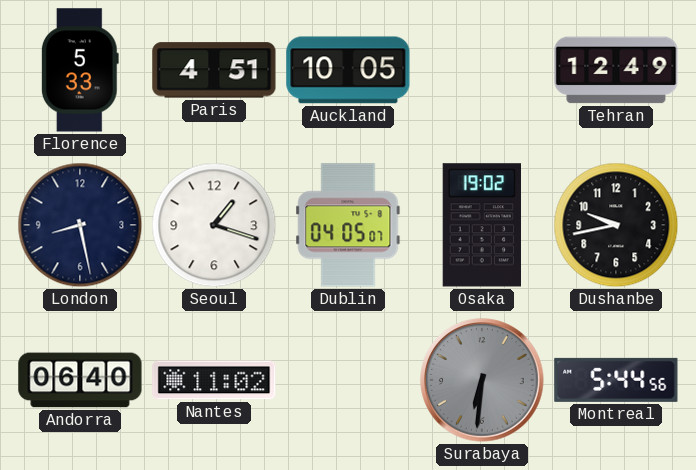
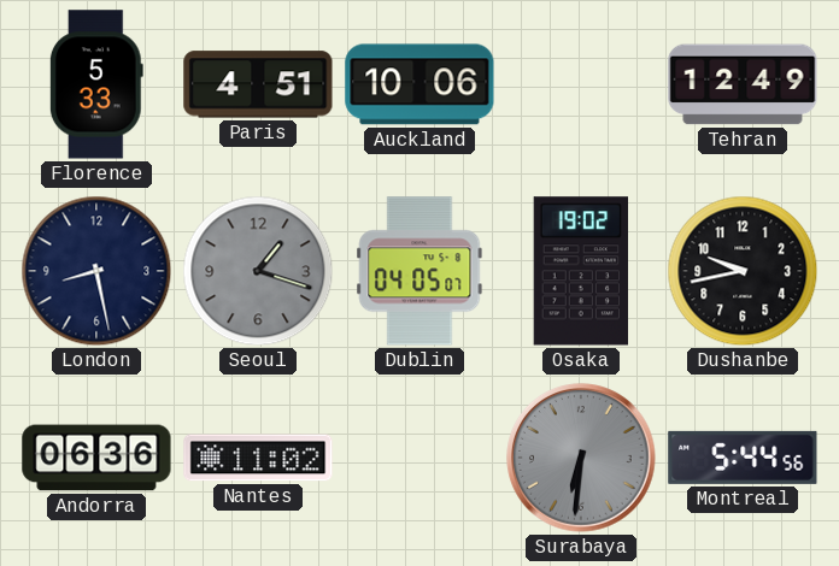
Auckland: 10:05 -> 10:06
Seoul dial: white -> grey
Andorra: 06:40 -> 06:36
